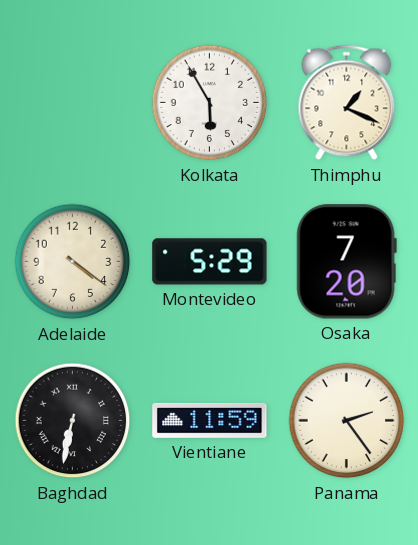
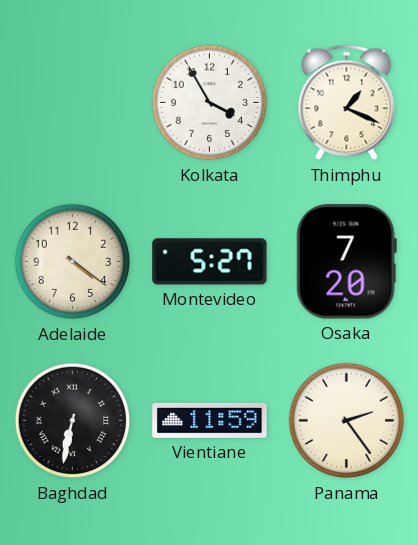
Kolkata: 5:55 -> 3:55
Montevideo: 5:29 -> 5:27
